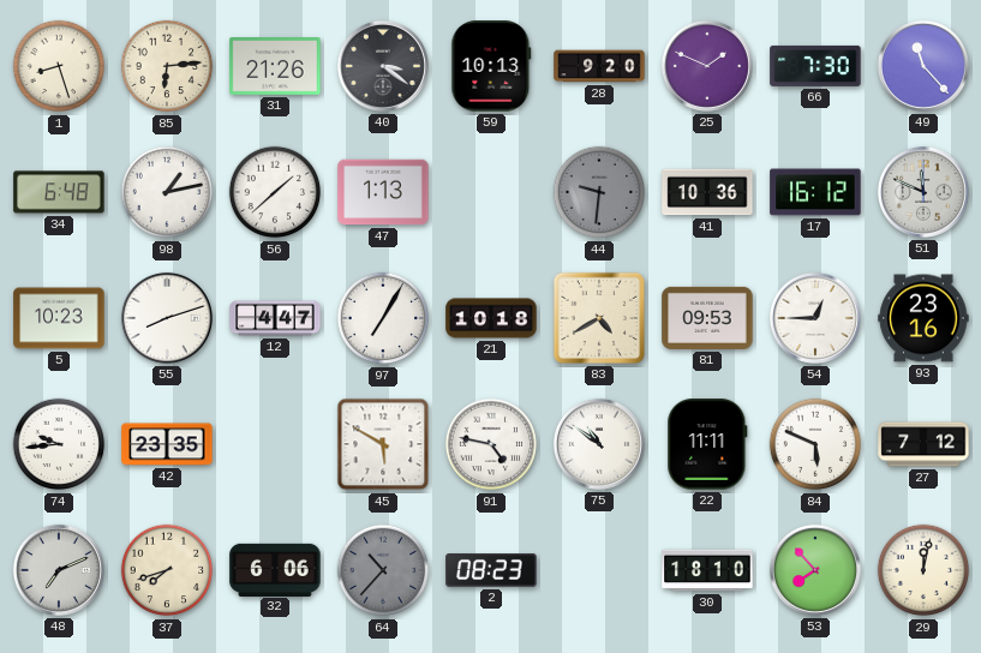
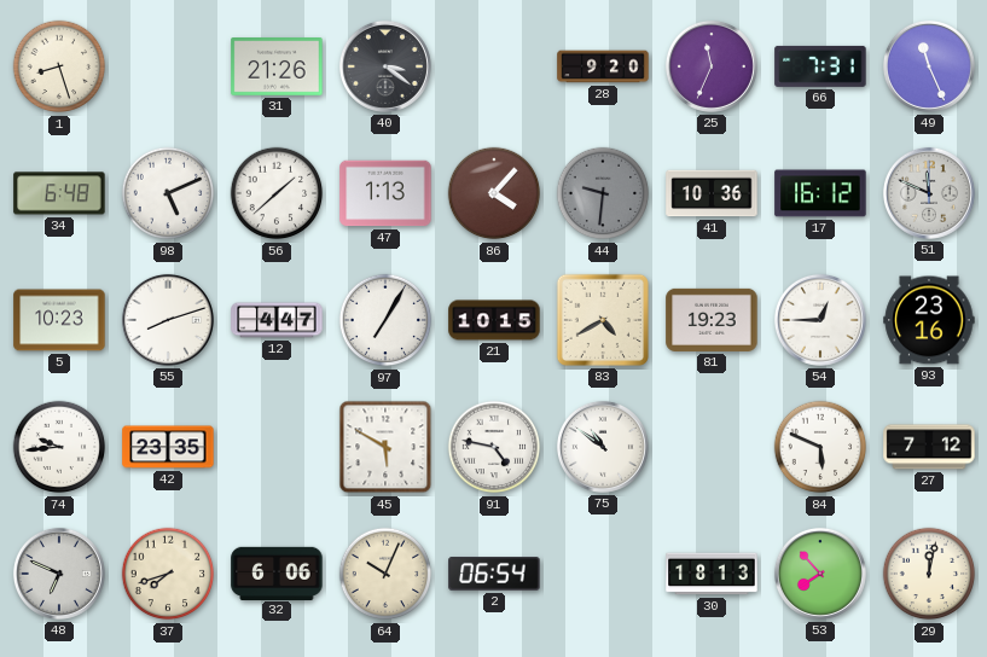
85: 6:14 -> none
59: 10:13 -> none
25: 1:49 -> 11:34
66: 7:30 -> 7:31
49: 11:23 -> 11:26
98: 1:13 -> 5:11
86: none -> 4:07
21: 10:18 -> 10:15
81: 09:53 -> 19:23
22: 11:11 -> none
48: 7:11 -> 6:49
64: 10:37 -> 10:04
64 dial: grey -> cream
2: 08:23 -> 06:54
30: 18:10 -> 18:13
